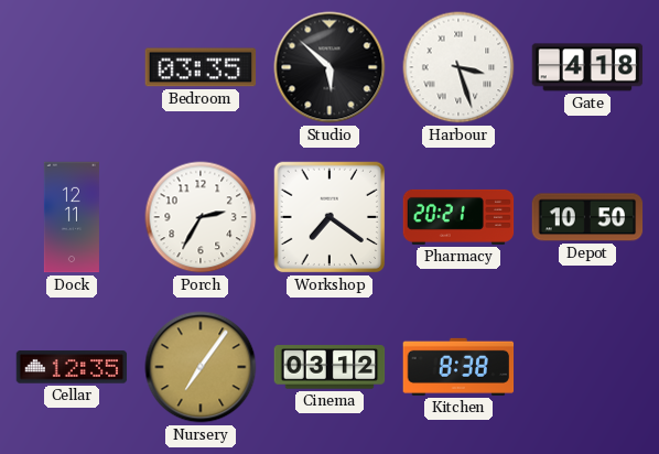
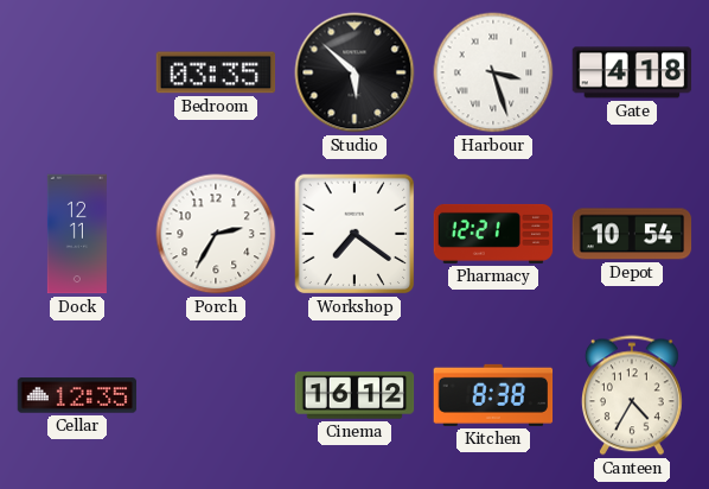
Pharmacy: 20:21 -> 12:21
Depot: 10:50 -> 10:54
Nursery: 7:06 -> none
Cinema: 03:12 -> 16:12
Canteen: none -> 4:35
